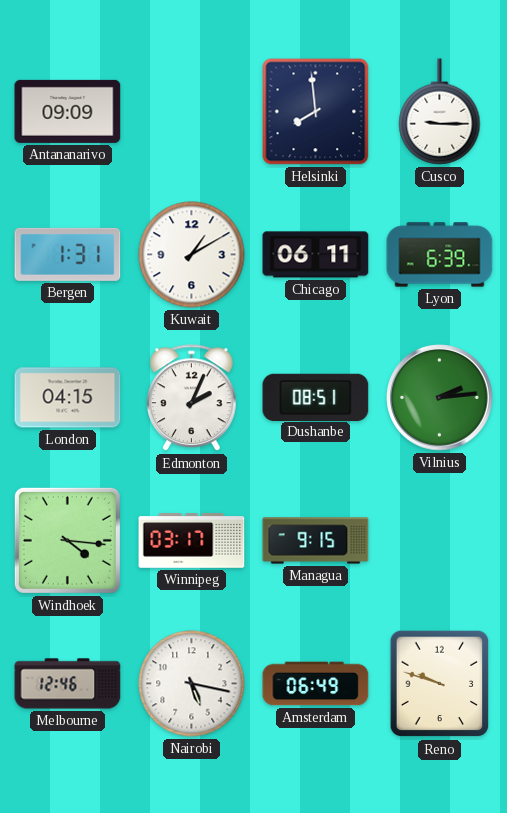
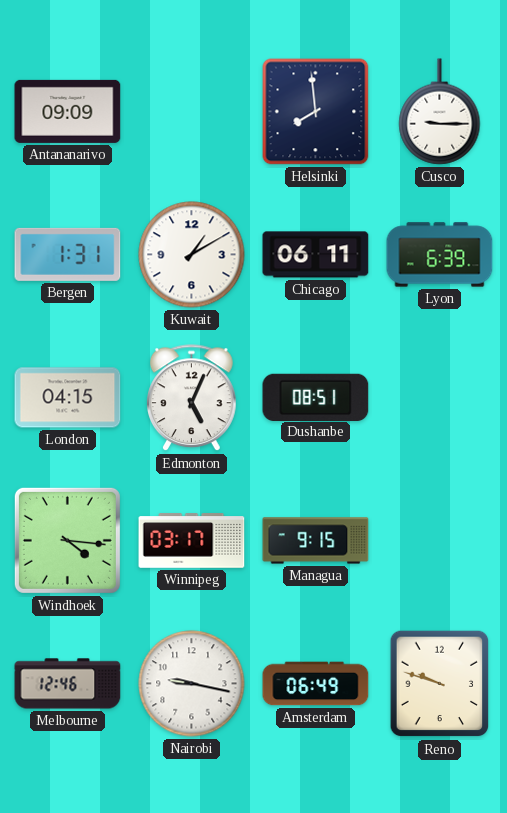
Edmonton: 2:04 -> 5:04
Vilnius: 2:14 -> none
Nairobi: 5:17 -> 9:17
